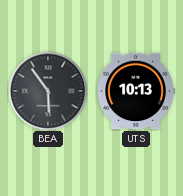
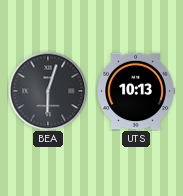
BEA: 5:54 -> 6:03
